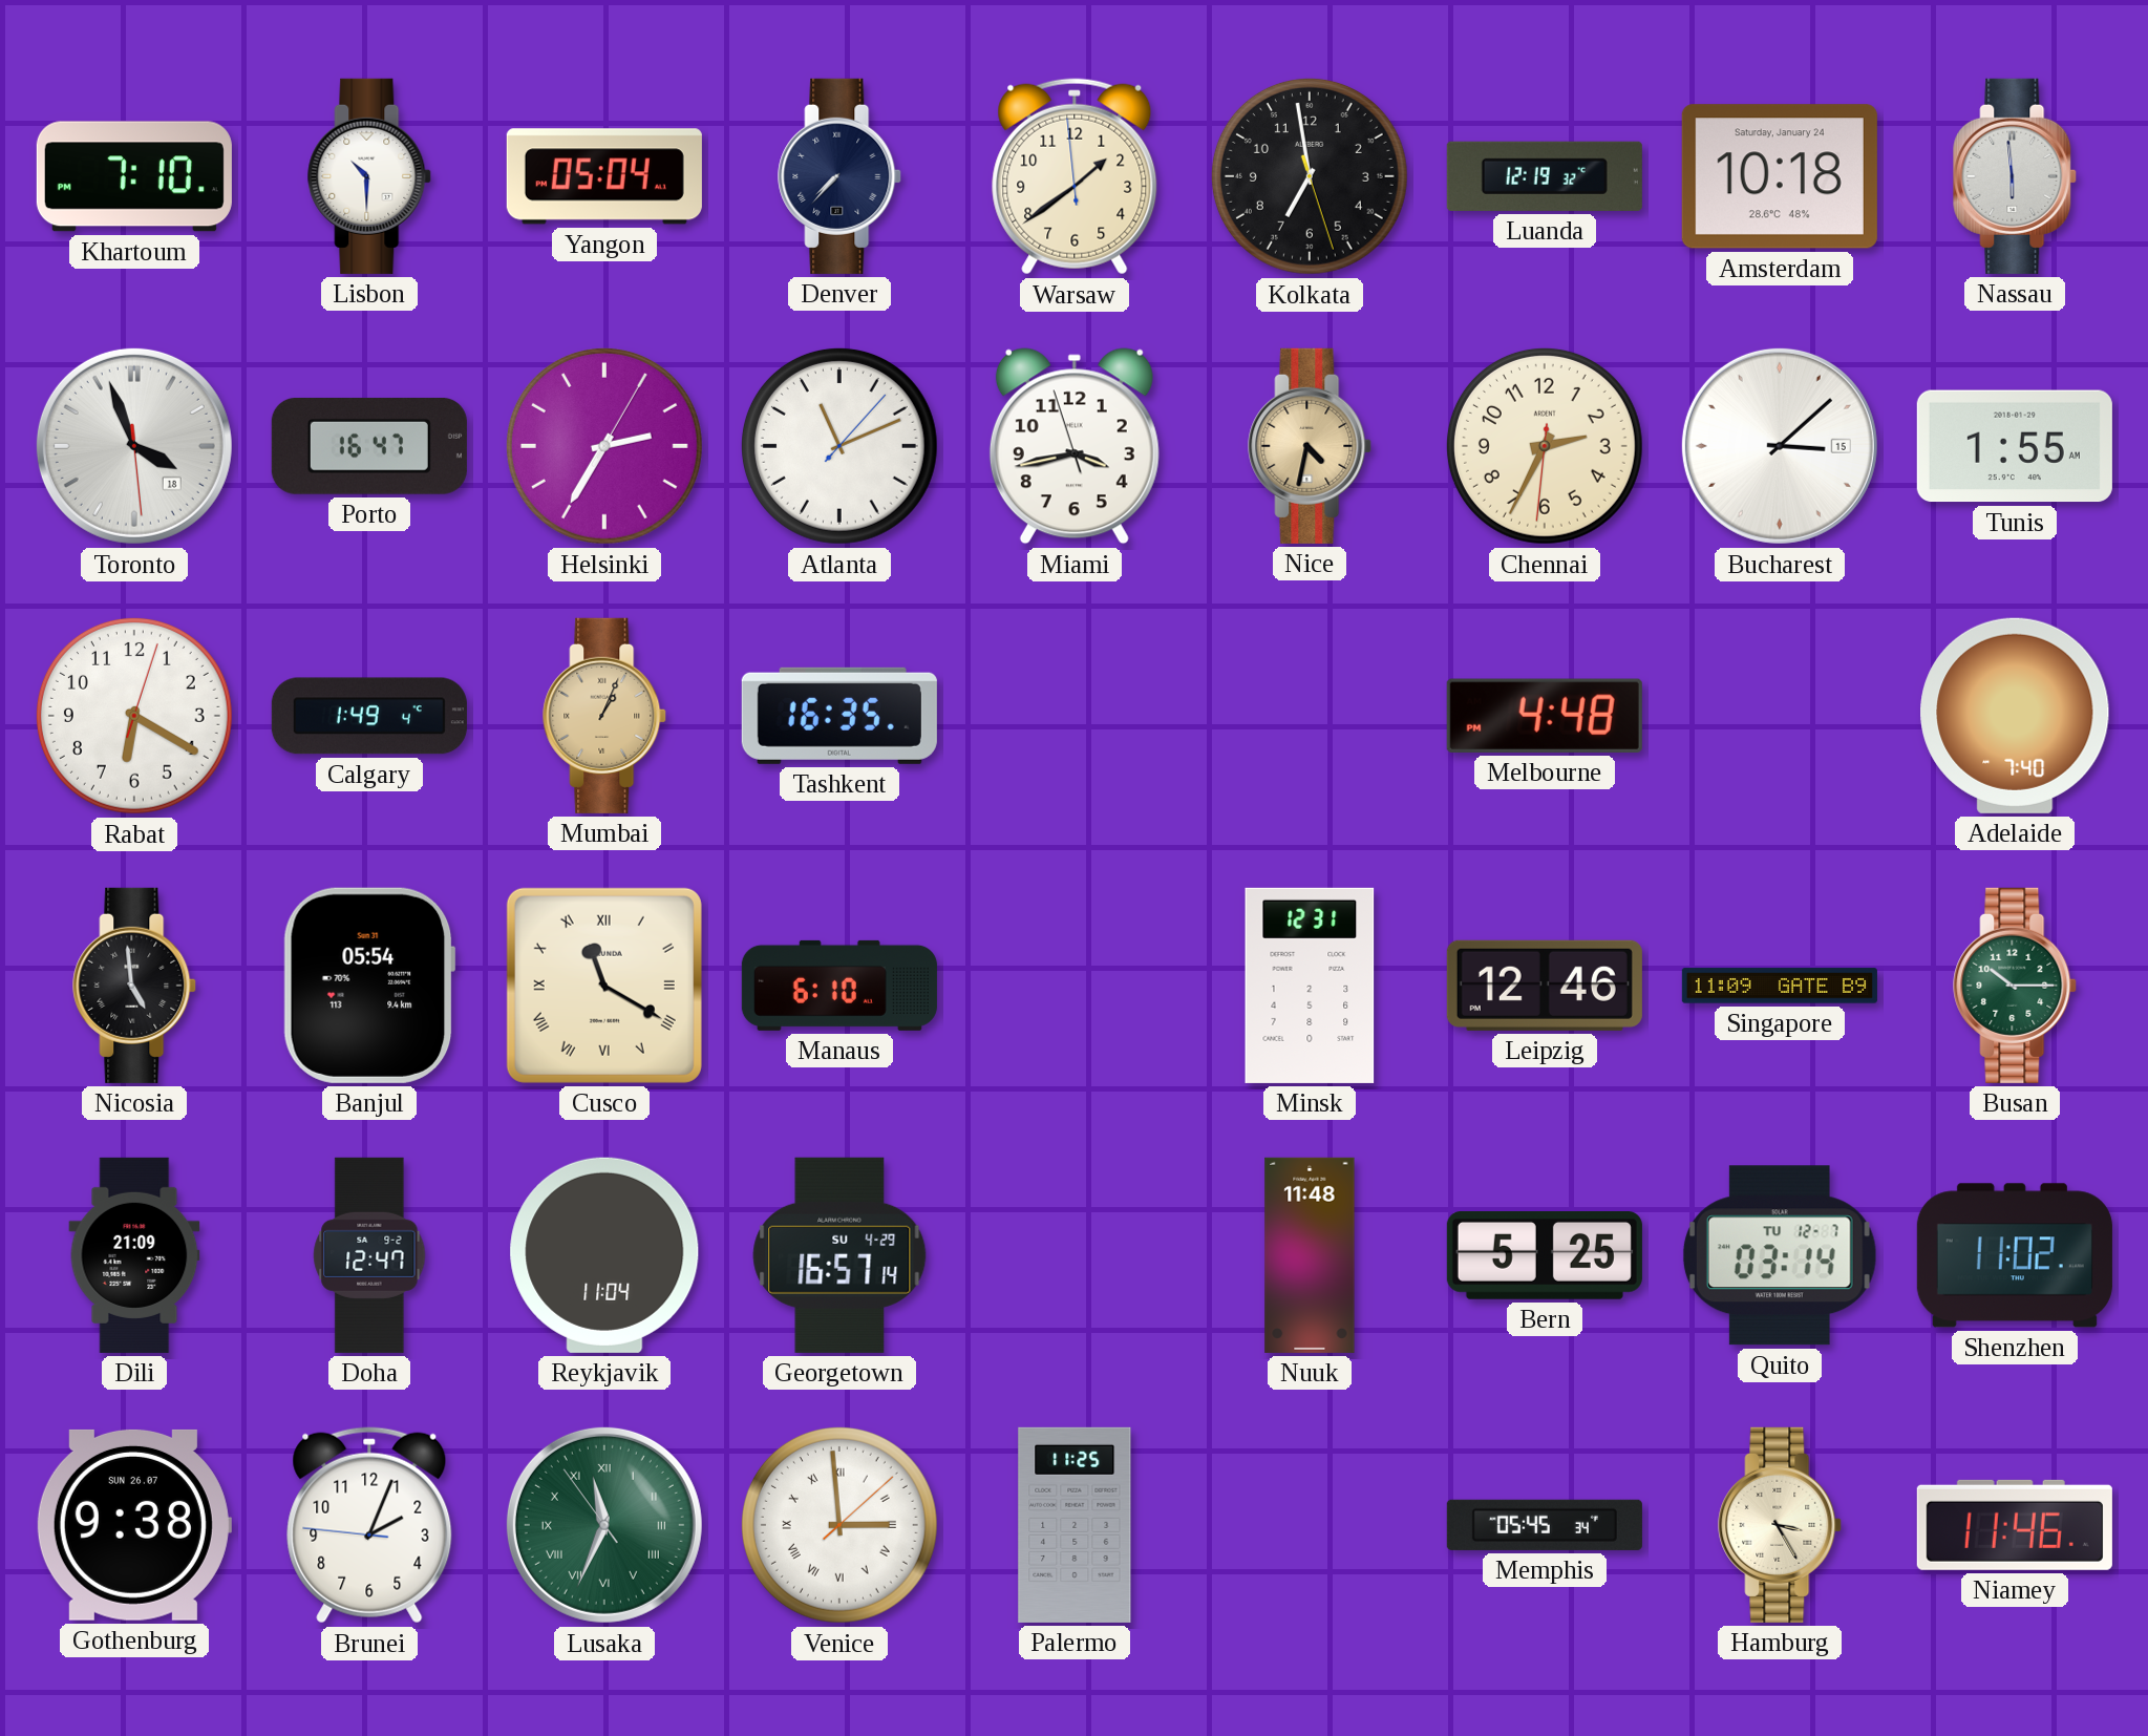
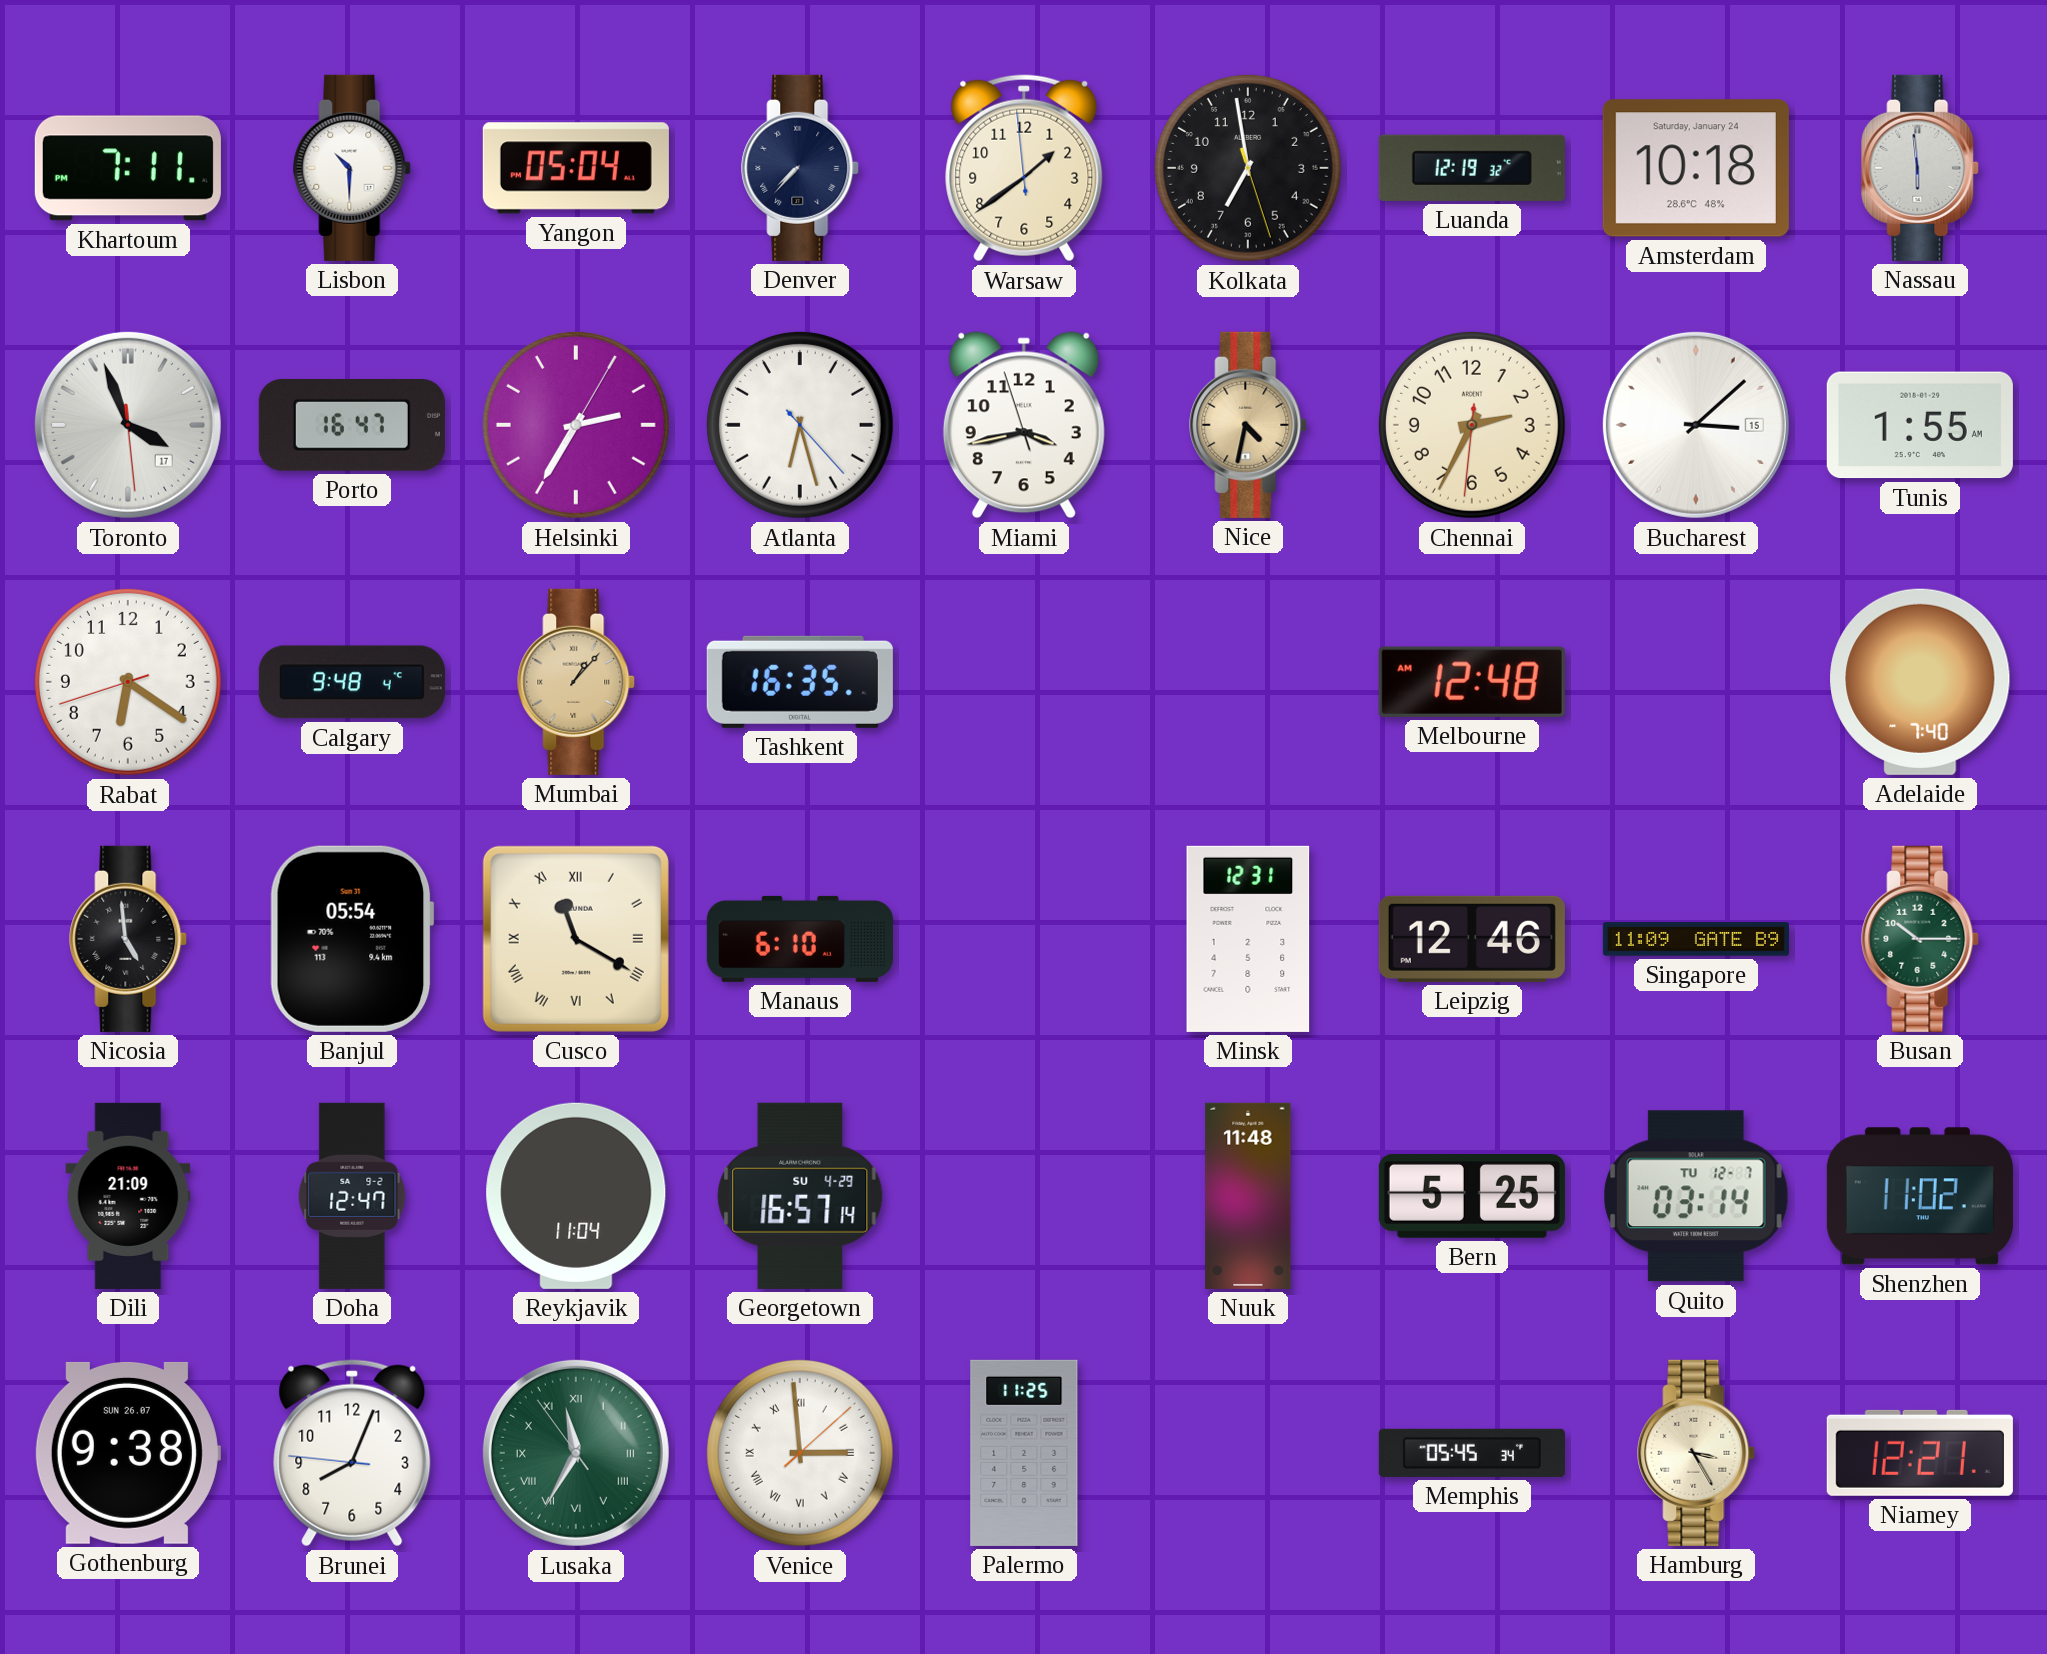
Khartoum: 7:10 -> 7:11
Toronto date: 18 -> 17
Atlanta: 11:11 -> 6:27
Rabat: 6:20:03 -> 6:20:42
Calgary: 1:49 -> 9:48
Mumbai: 1:04 -> 1:07
Melbourne: 4:48 -> 12:48
Brunei: 2:03 -> 8:03
Lusaka: 11:33 -> 11:34
Niamey: 11:46 -> 12:21
